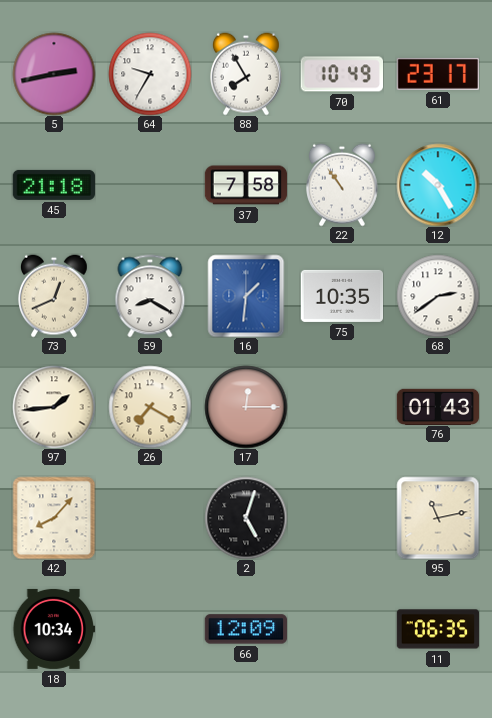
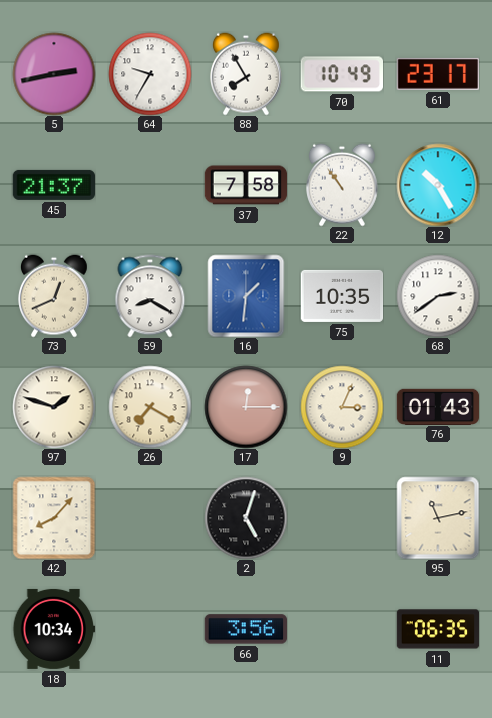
45: 21:18 -> 21:37
97: 1:44 -> 1:48
9: none -> 3:04
66: 12:09 -> 3:56
